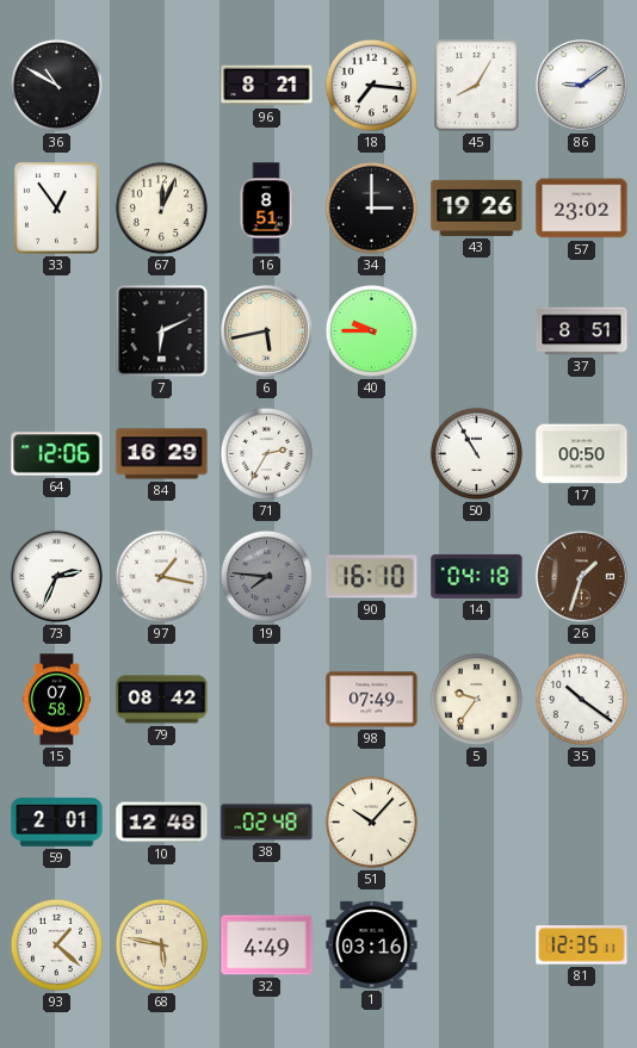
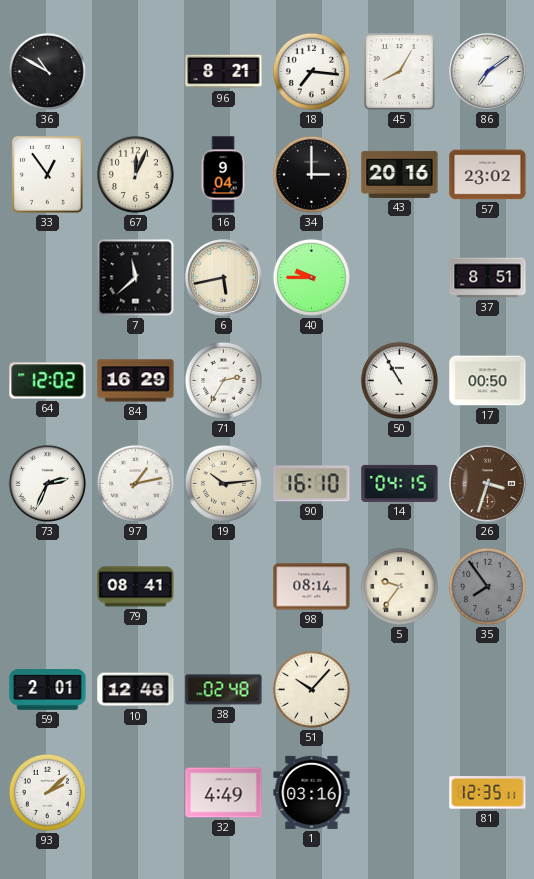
86: 9:09 -> 7:09
16: 8:51 -> 9:04
43: 19:26 -> 20:16
7: 6:11 -> 11:38
64: 12:06 -> 12:02
97: 1:17 -> 1:13
19: 7:46 -> 10:14
19 dial: grey -> cream
14: 04:18 -> 04:15
26: 1:33 -> 3:33
15: 07:58 -> none
79: 08:42 -> 08:41
98: 07:49 -> 08:14
35: 10:21 -> 7:54
35 dial: white -> grey
93: 1:22 -> 2:08
68: 5:47 -> none
